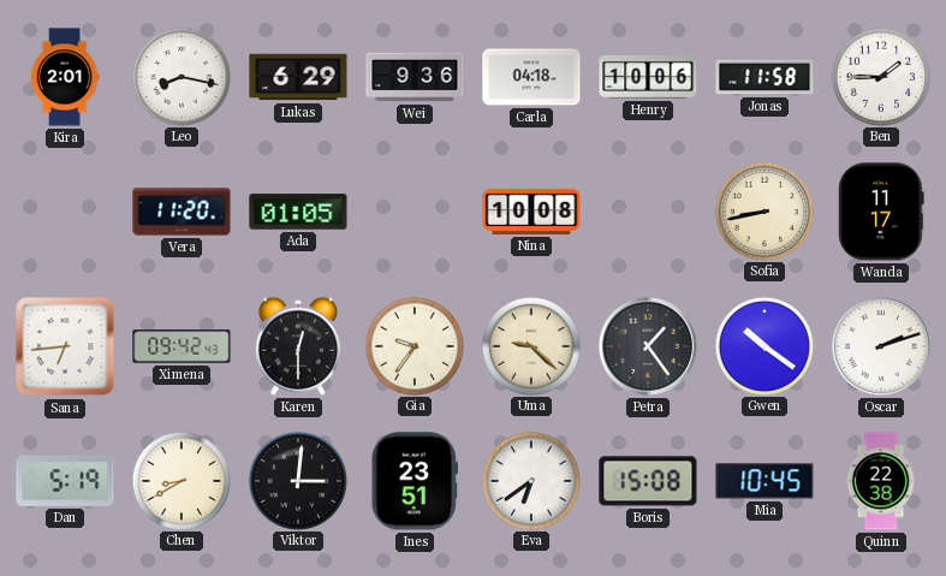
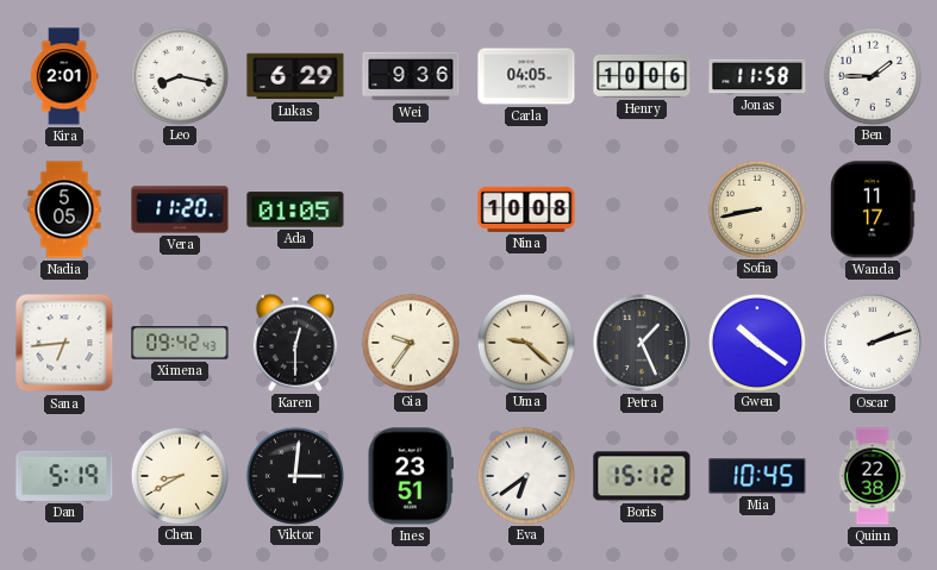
Carla: 04:18 -> 04:05
Nadia: none -> 5:05
Petra: 1:24 -> 1:26
Boris: 15:08 -> 15:12
